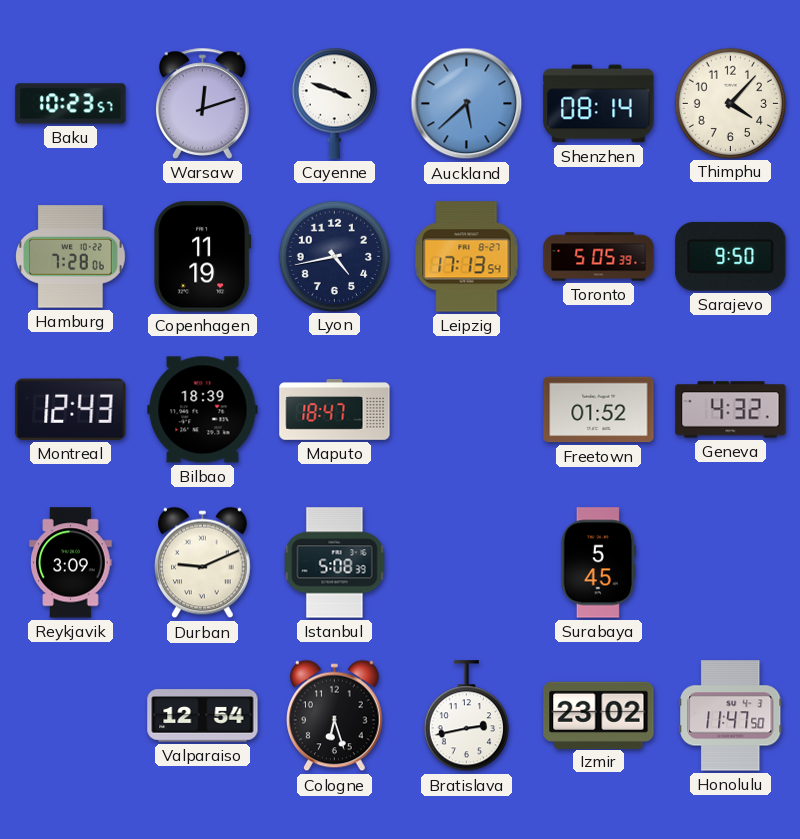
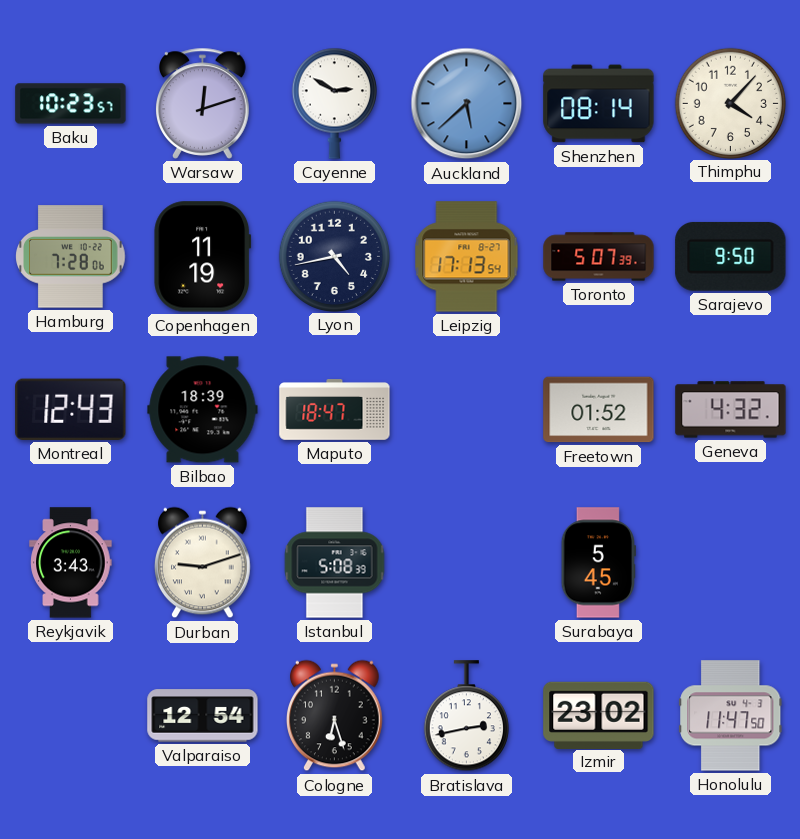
Cayenne: 3:48 -> 2:50
Toronto: 5:05 -> 5:07
Reykjavik: 3:09 -> 3:43
Durban: 9:11 -> 9:12
